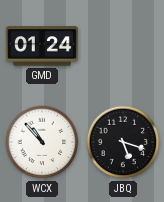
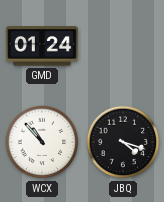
JBQ: 5:18 -> 4:18
